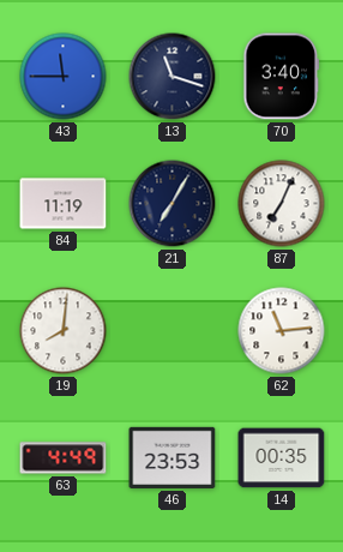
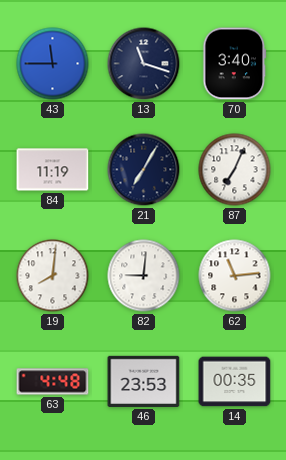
82: none -> 9:01
63: 4:49 -> 4:48
